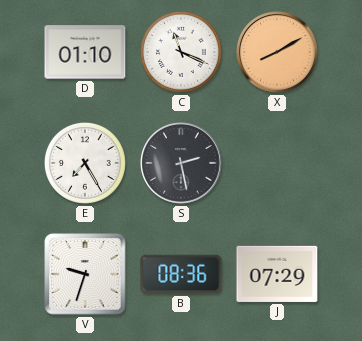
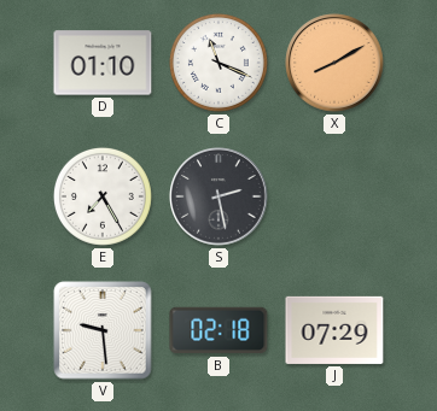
V: 9:33 -> 9:29
B: 08:36 -> 02:18
